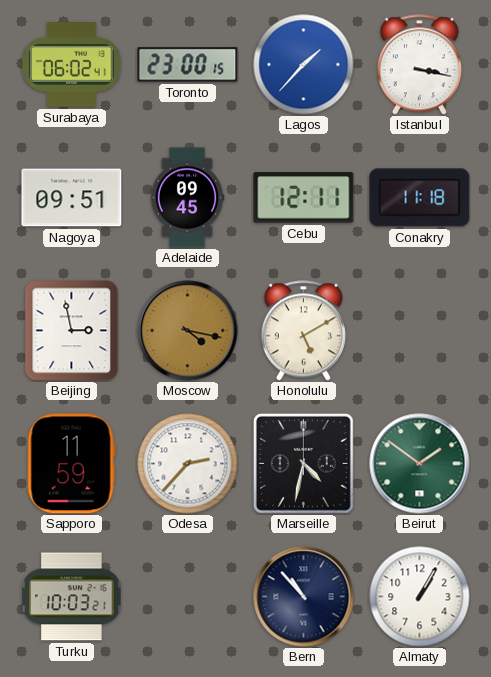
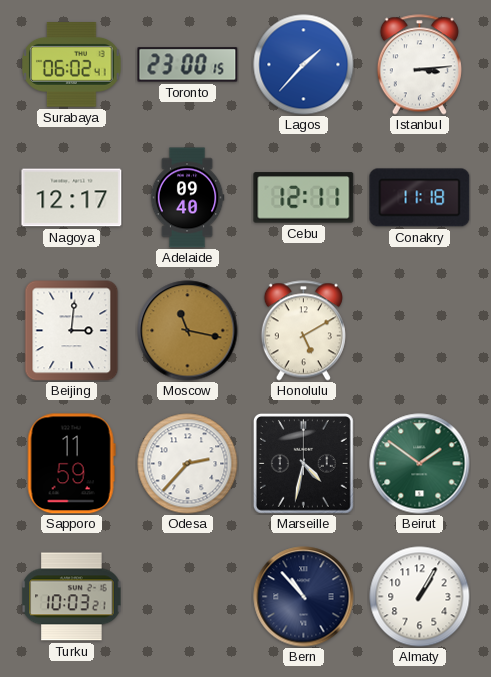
Istanbul: 3:17 -> 3:14
Nagoya: 09:51 -> 12:17
Adelaide: 09:45 -> 09:40
Beijing: 2:58 -> 3:01
Moscow: 4:17 -> 11:17
